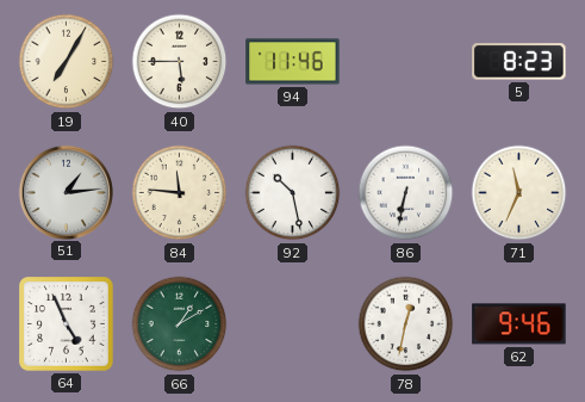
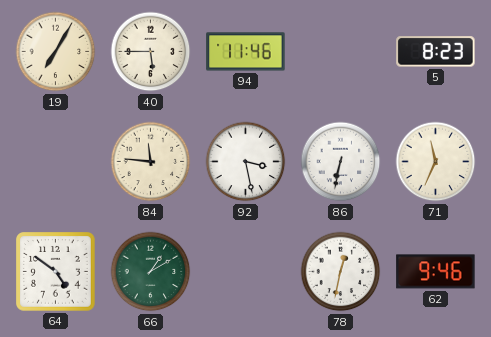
51: 1:14 -> none
92: 10:28 -> 3:28
64: 4:56 -> 4:51
